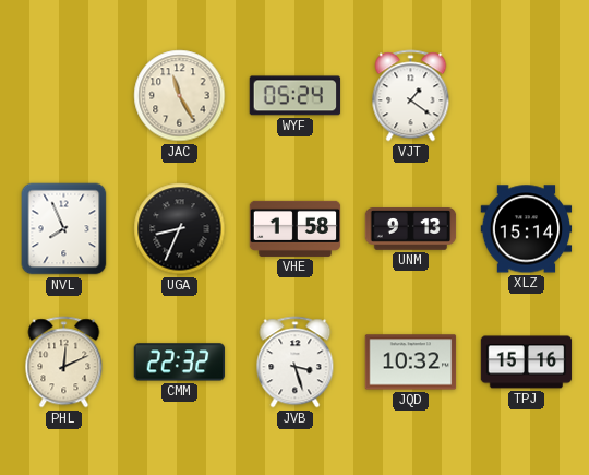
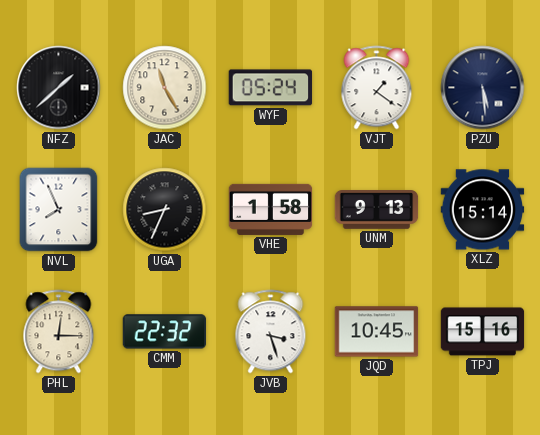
NFZ: none -> 1:38
PZU: none -> 5:29
PHL: 12:11 -> 12:15
JQD: 10:32 -> 10:45
